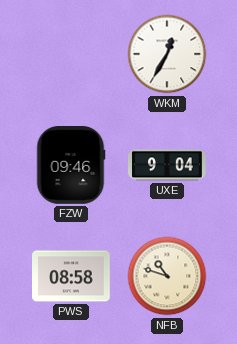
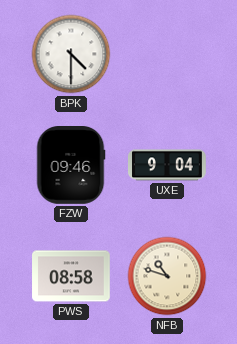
BPK: none -> 4:30
WKM: 12:35 -> none
